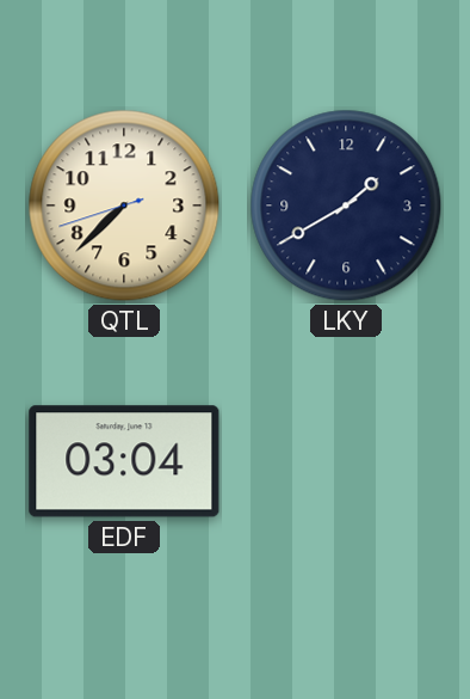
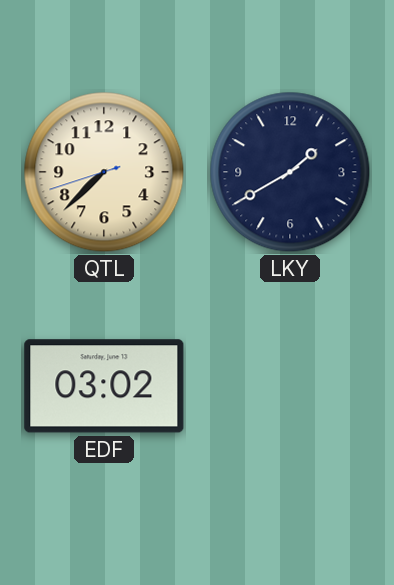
EDF: 03:04 -> 03:02
